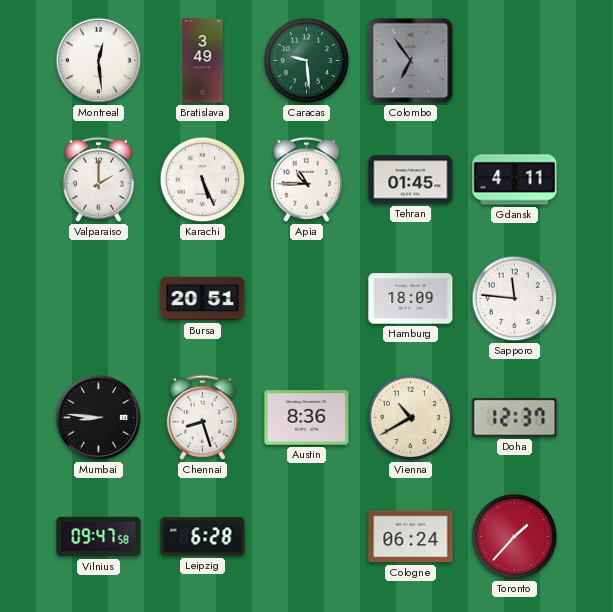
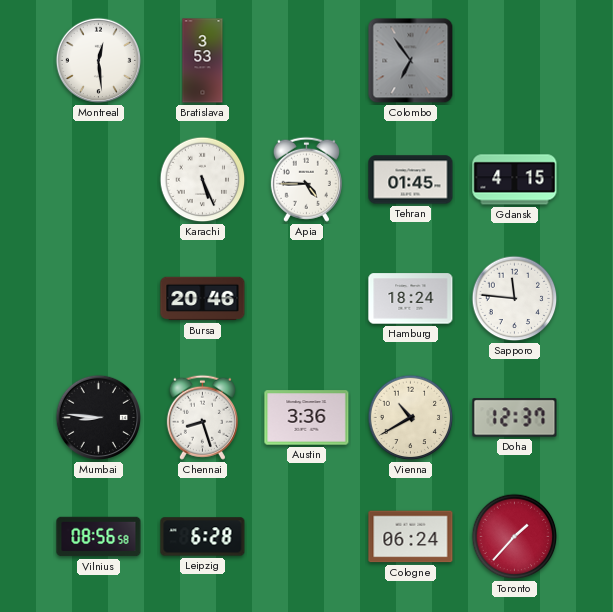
Bratislava: 3:49 -> 3:53
Caracas: 9:29 -> none
Valparaiso: 2:00 -> none
Apia: 10:45 -> 4:45
Gdansk: 4:11 -> 4:15
Bursa: 20:51 -> 20:46
Hamburg: 18:09 -> 18:24
Austin: 8:36 -> 3:36
Vilnius: 09:47 -> 08:56
